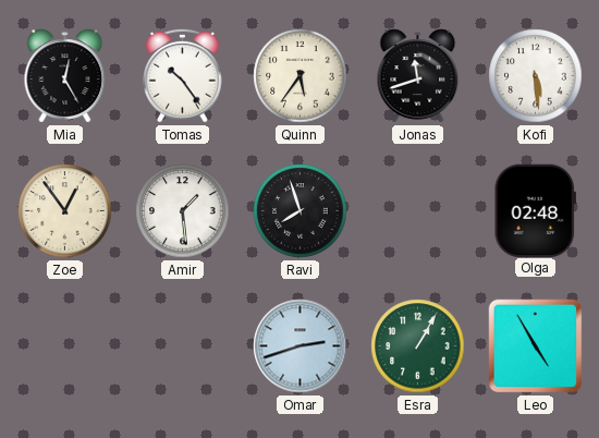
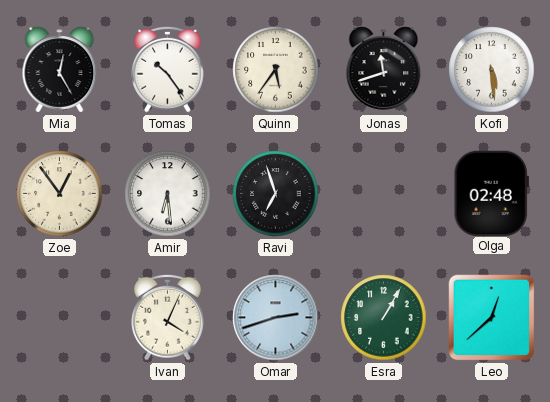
Amir: 1:29 -> 6:29
Ravi: 7:57 -> 6:57
Ivan: none -> 4:04
Leo: 4:55 -> 12:38
